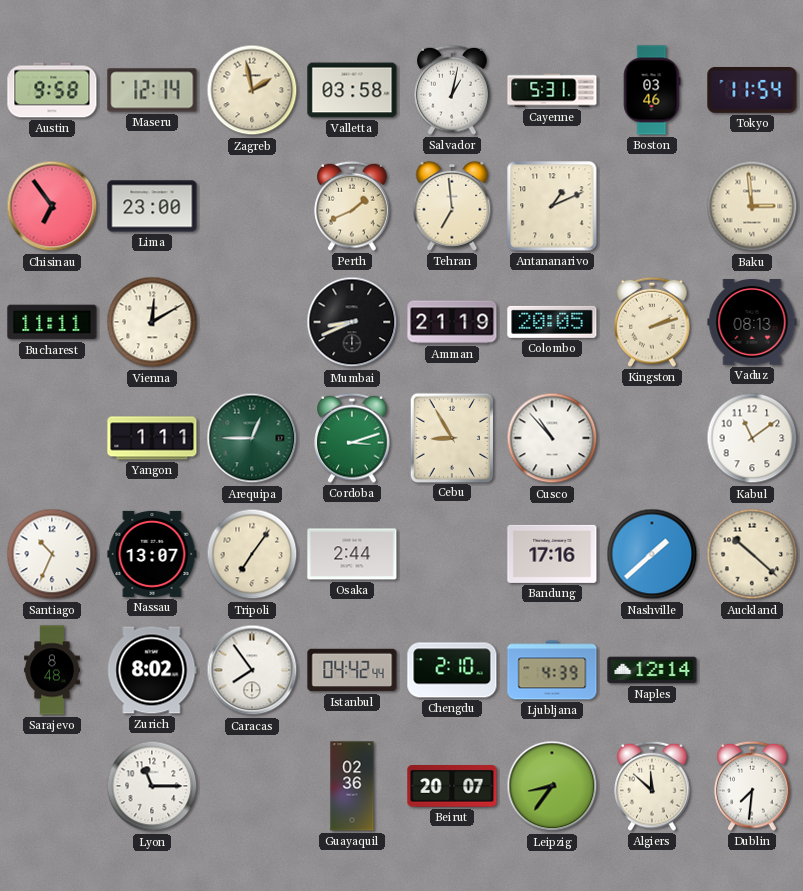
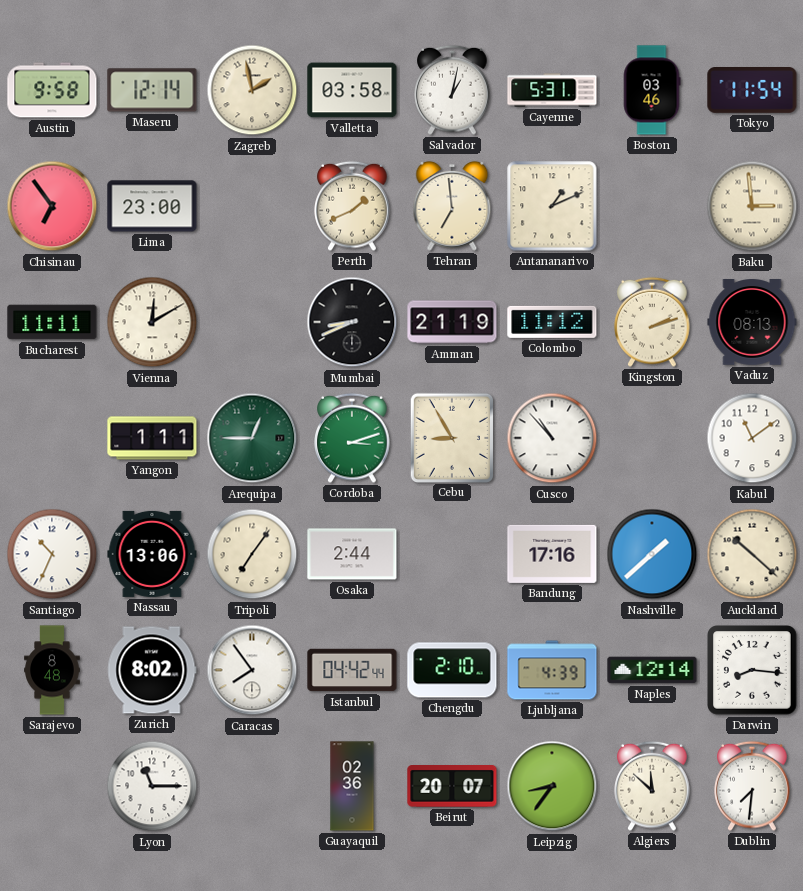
Colombo: 20:05 -> 11:12
Nassau: 13:07 -> 13:06
Darwin: none -> 8:16
